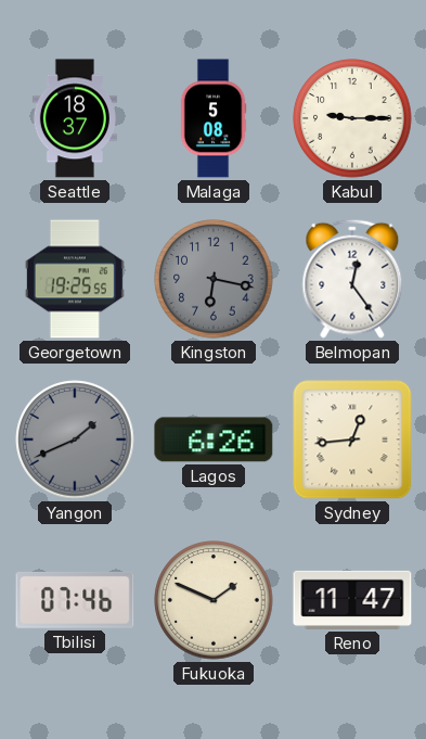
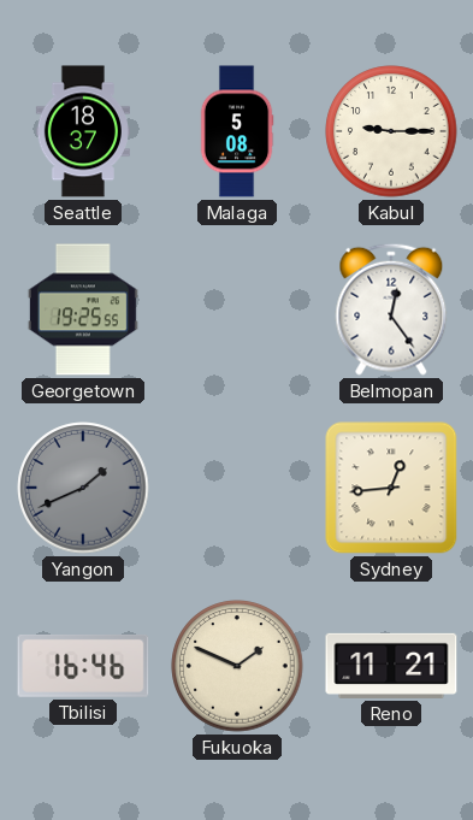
Kingston: 6:17 -> none
Lagos: 6:26 -> none
Tbilisi: 07:46 -> 16:46
Reno: 11:47 -> 11:21
